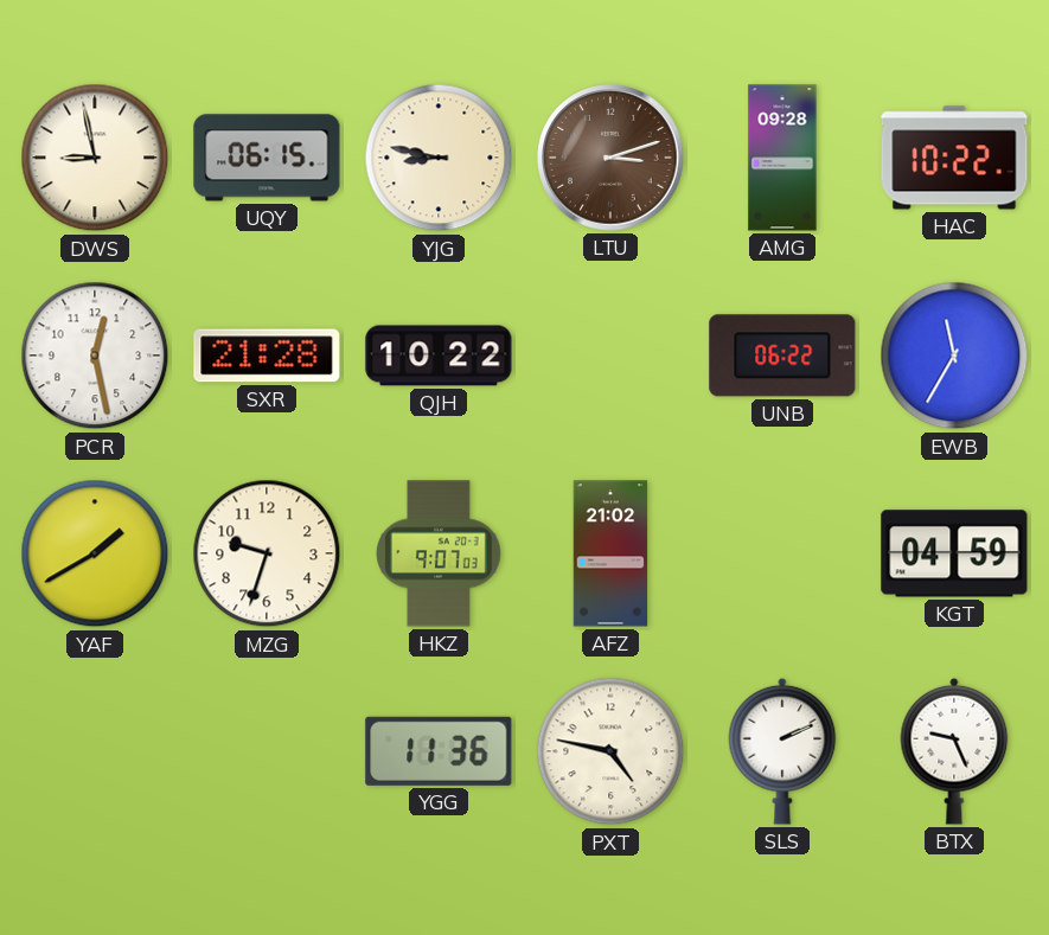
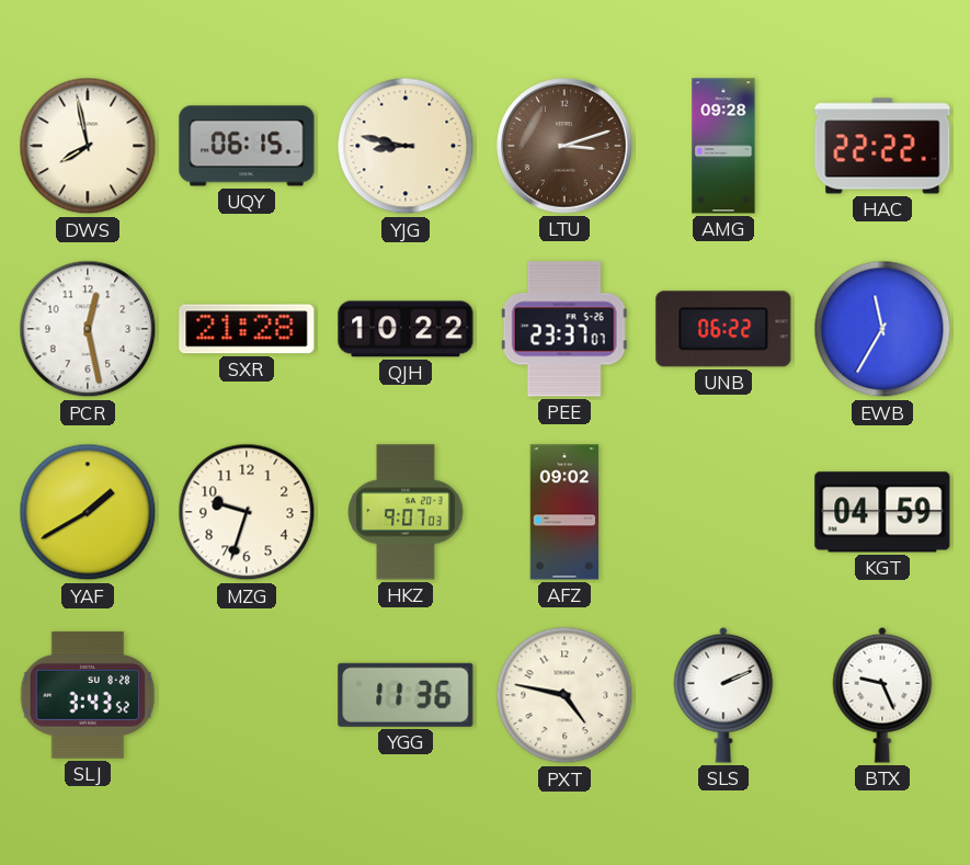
DWS: 8:58 -> 7:58
HAC: 10:22 -> 22:22
PEE: none -> 23:37
AFZ: 21:02 -> 09:02
SLJ: none -> 3:43
